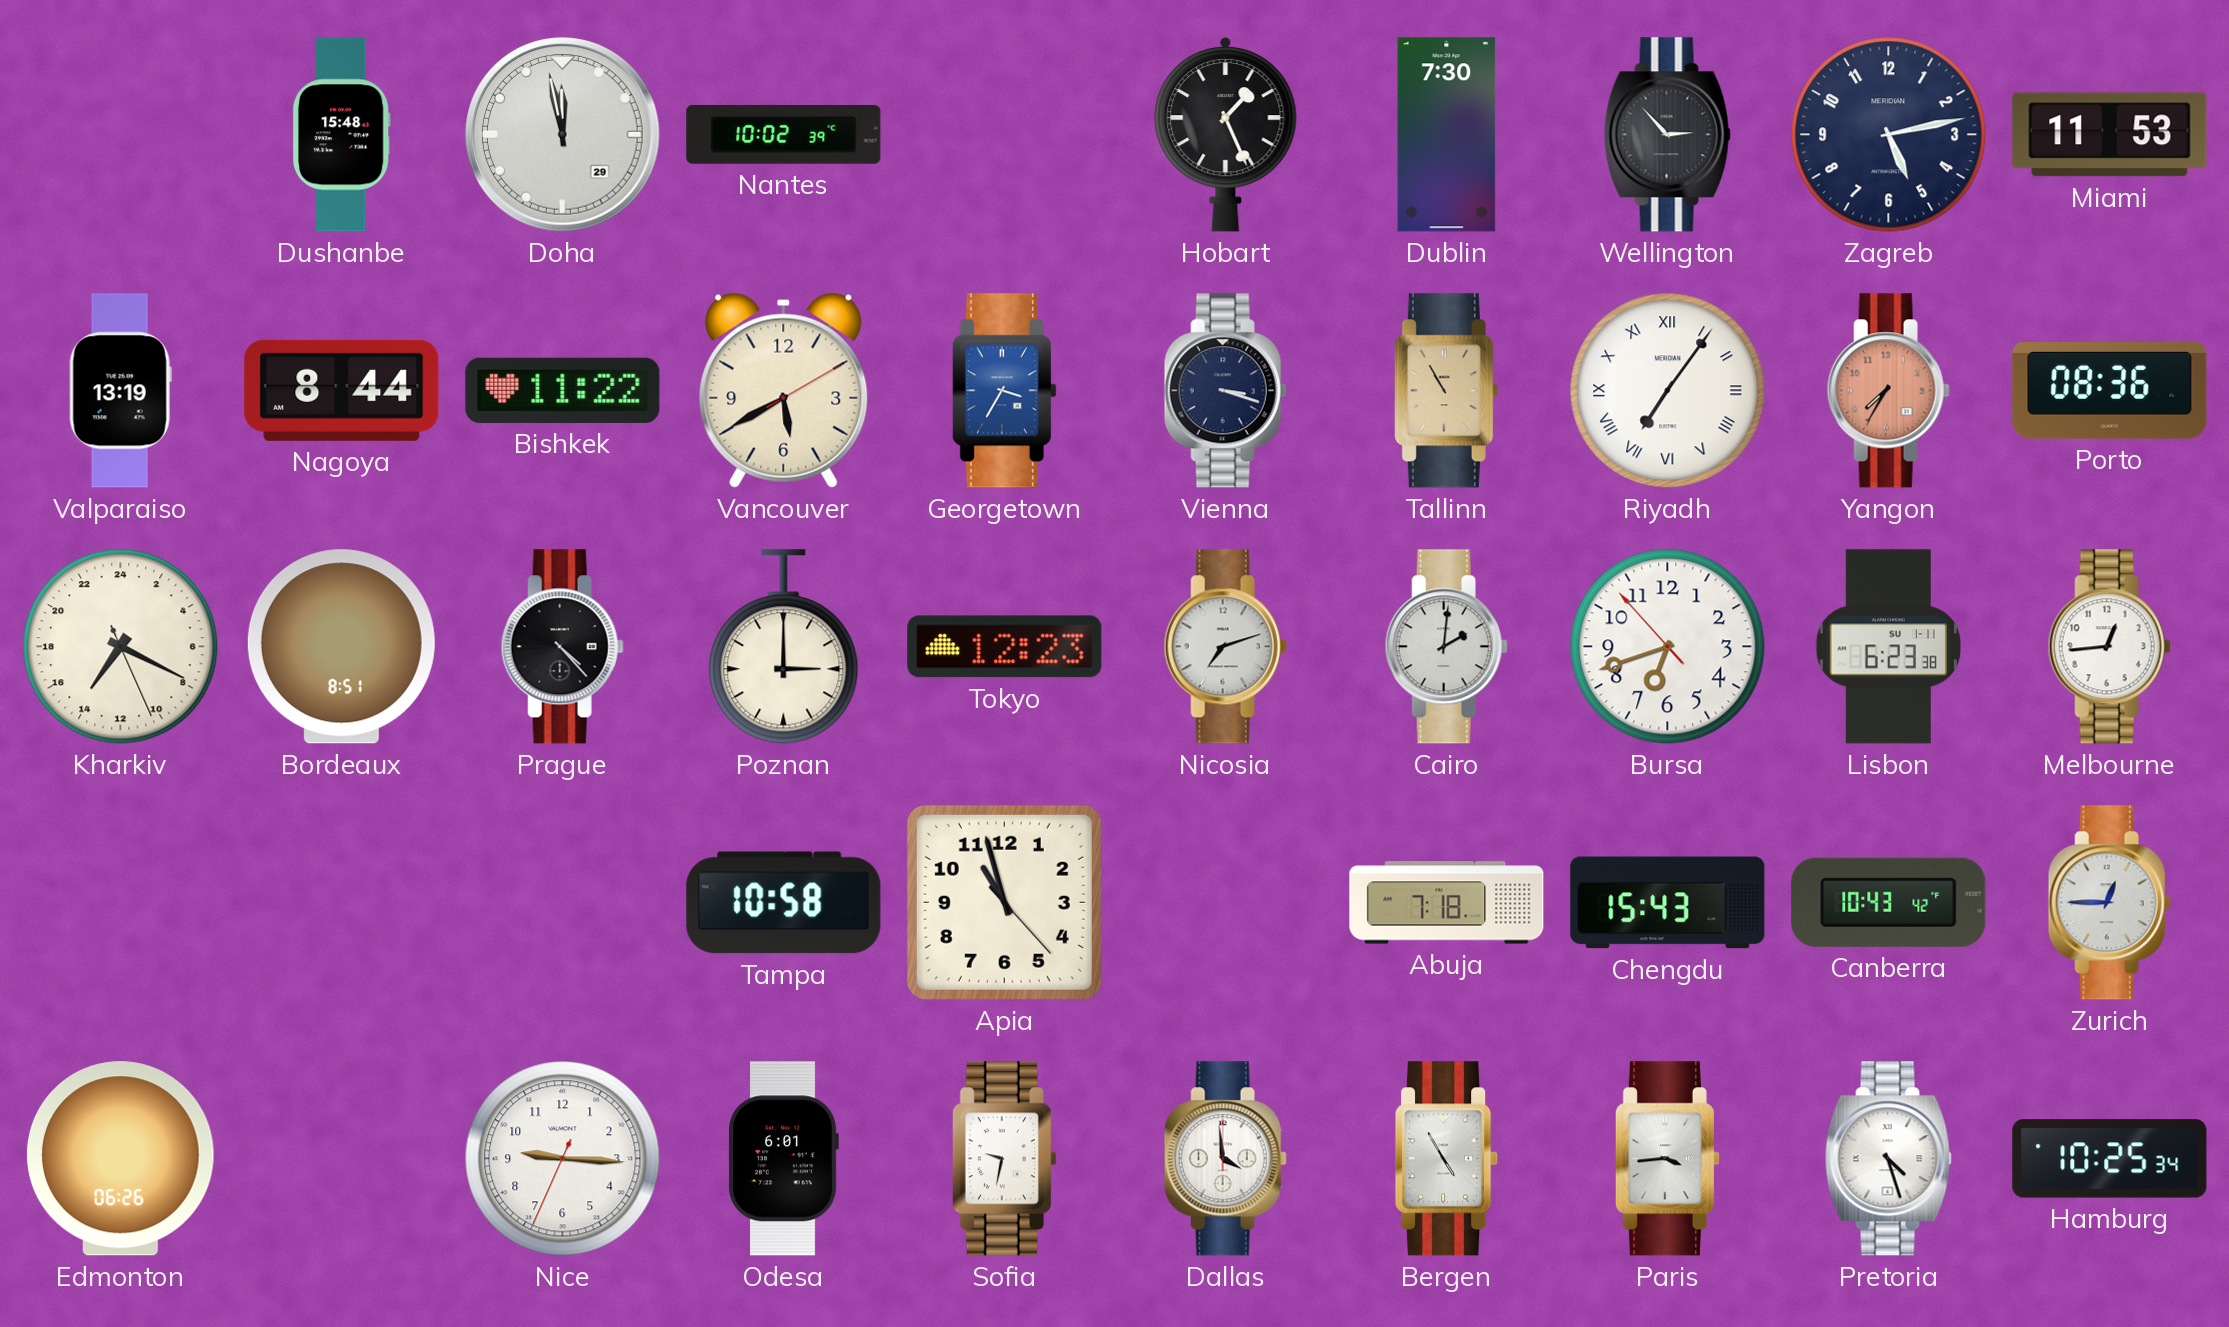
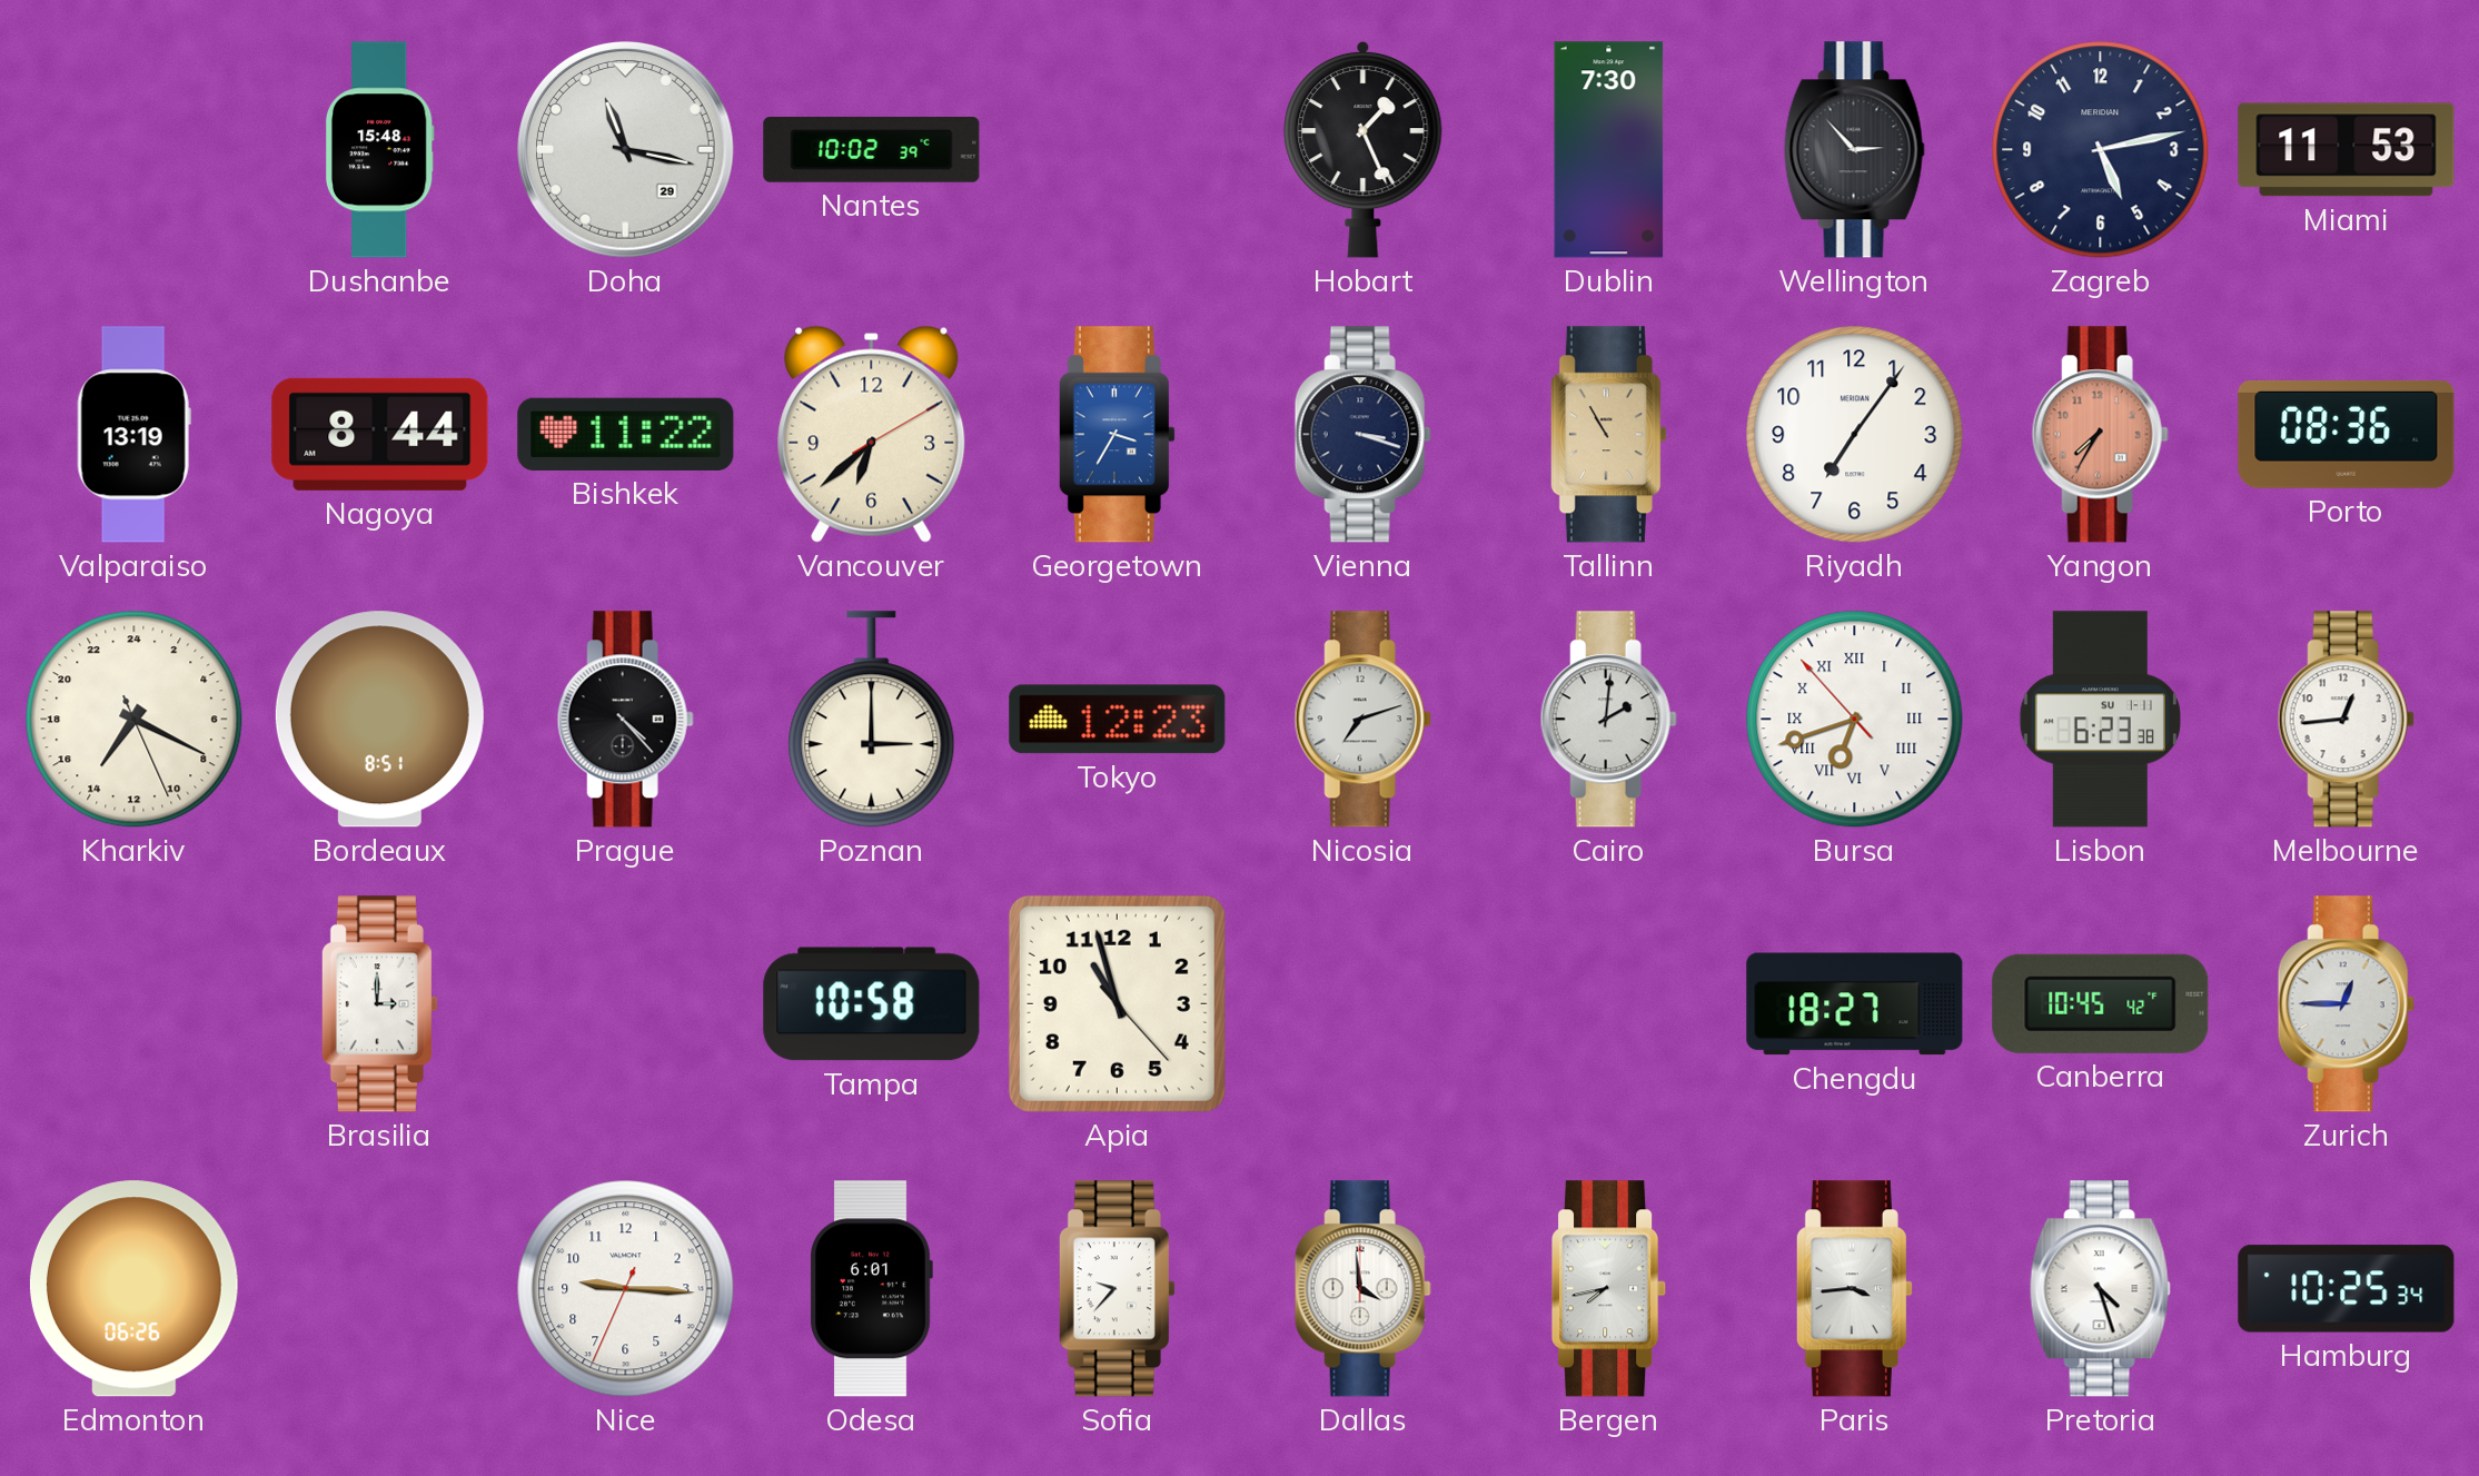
Doha: 11:58 -> 11:17
Vancouver: 5:40 -> 6:38
Riyadh numerals: Roman -> Arabic
Bursa numerals: Arabic -> Roman
Brasilia: none -> 3:00
Abuja: 7:18 -> none
Chengdu: 15:43 -> 18:27
Canberra: 10:43 -> 10:45
Sofia: 9:32 -> 9:37
Bergen: 4:55 -> 7:43
